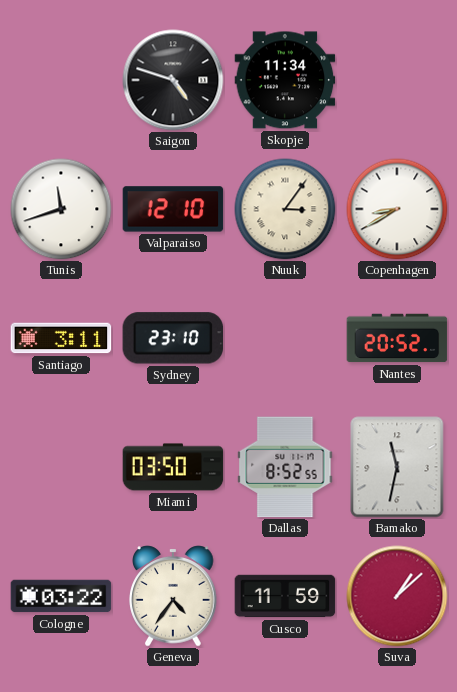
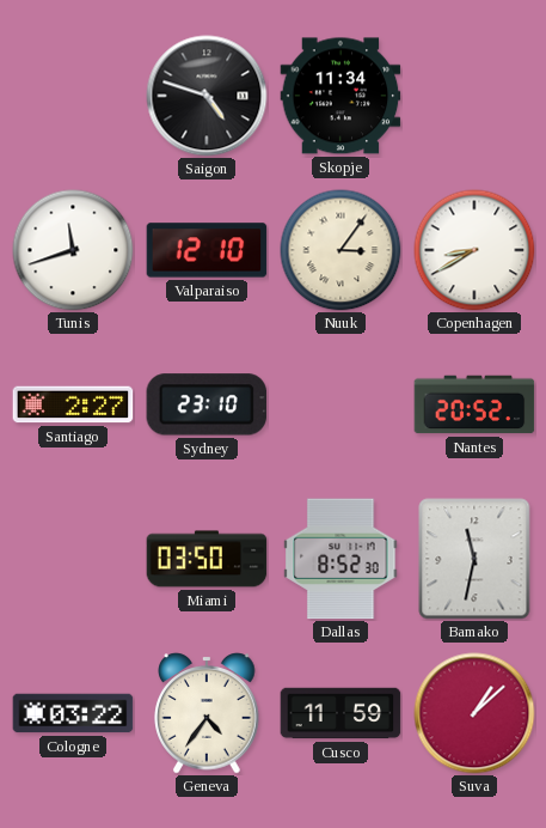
Santiago: 3:11 -> 2:27
Dallas: 8:52:55 -> 8:52:30
